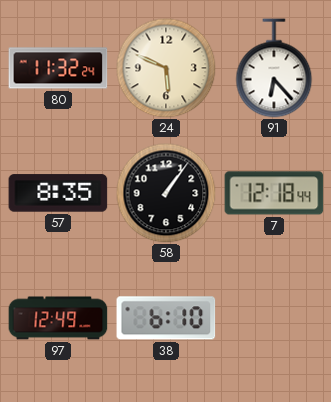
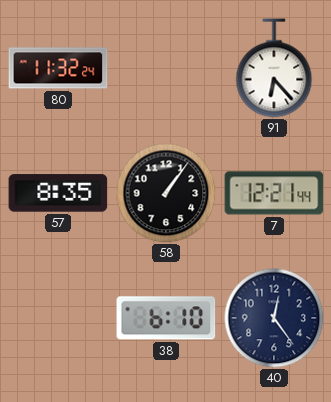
24: 5:49 -> none
7: 12:18 -> 12:21
97: 12:49 -> none
40: none -> 12:24
